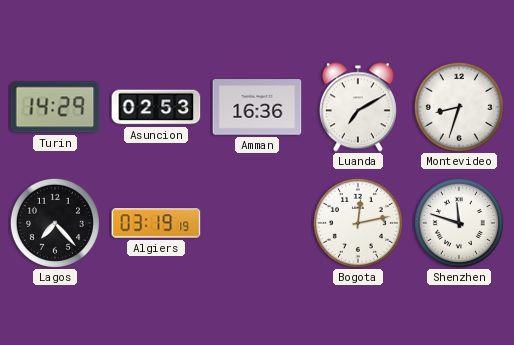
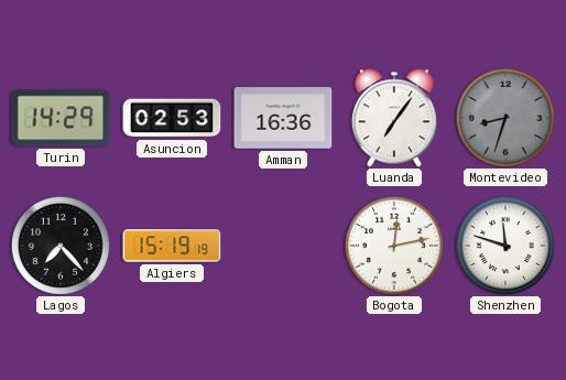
Luanda: 7:10 -> 7:06
Montevideo dial: white -> grey
Algiers: 03:19 -> 15:19
